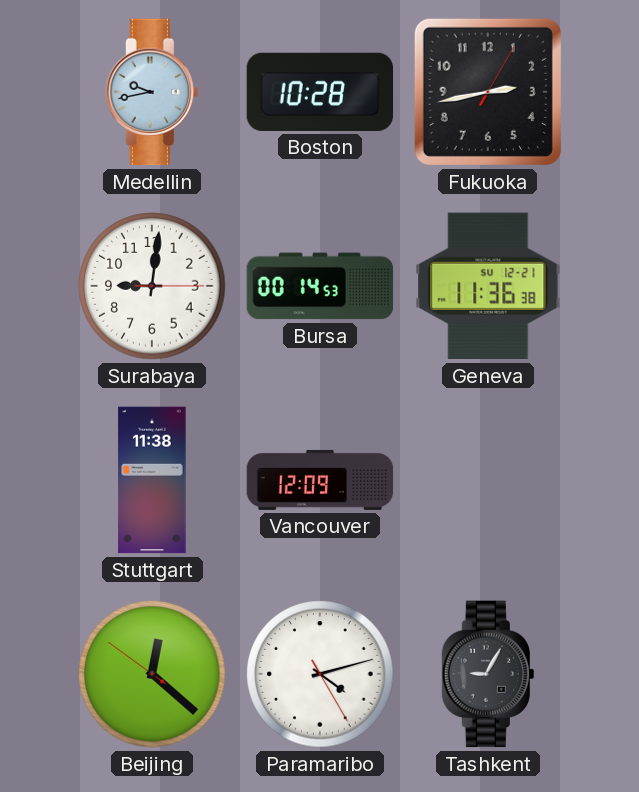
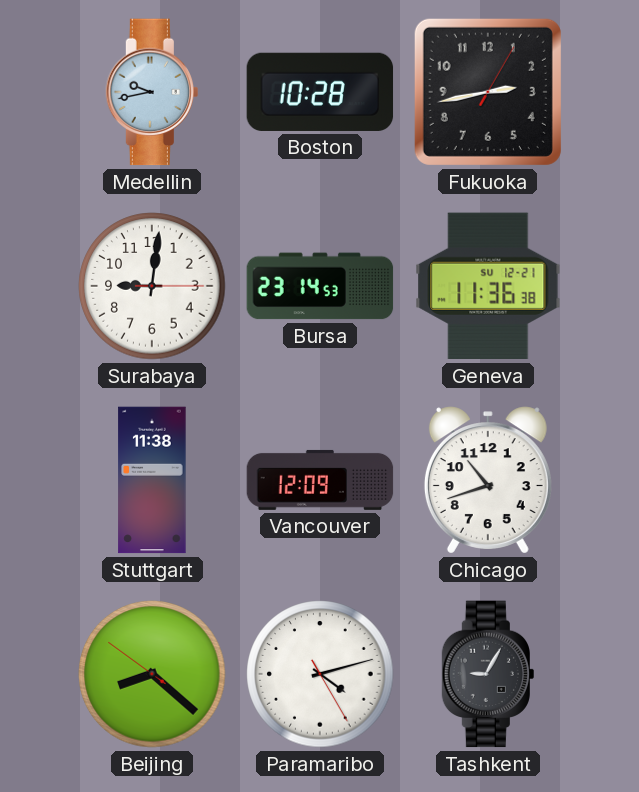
Bursa: 00:14 -> 23:14
Chicago: none -> 10:42
Beijing: 12:21 -> 8:21
